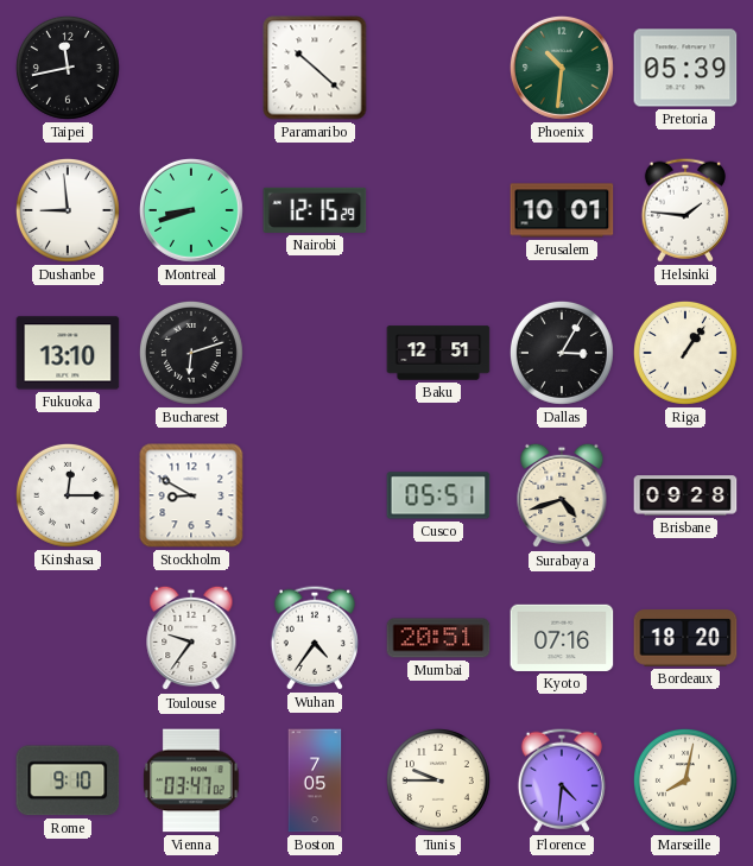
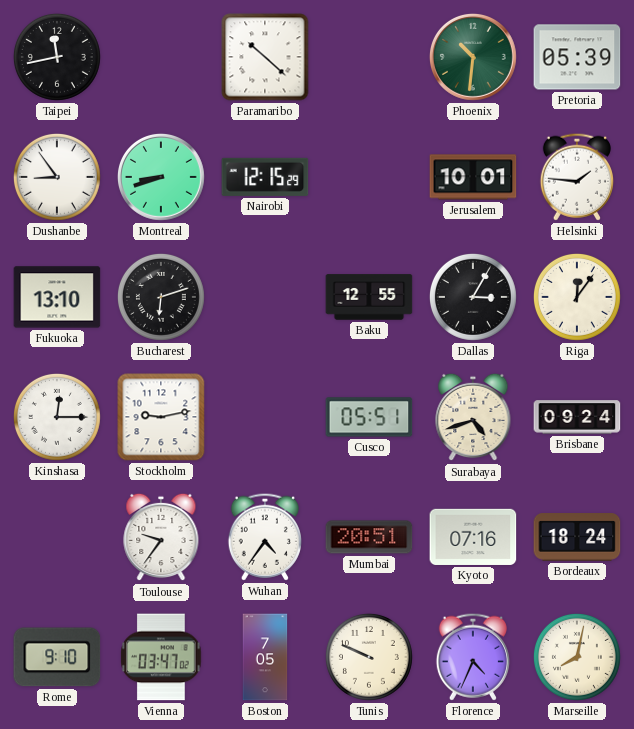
Dushanbe: 8:59 -> 8:54
Baku: 12:51 -> 12:55
Riga: 1:06 -> 12:06
Stockholm: 8:50 -> 9:13
Brisbane: 09:28 -> 09:24
Bordeaux: 18:20 -> 18:24
Tunis: 9:45 -> 9:49
Florence: 4:31 -> 4:34
